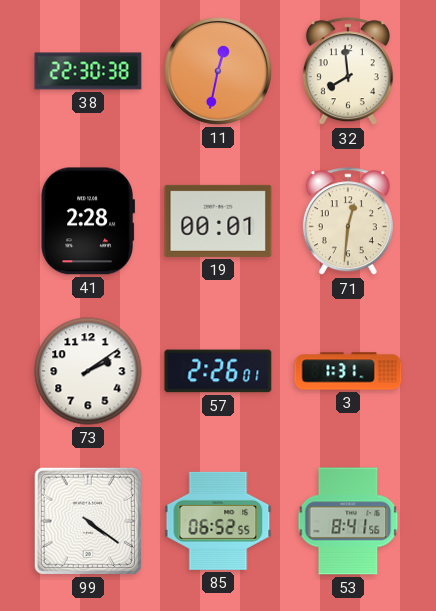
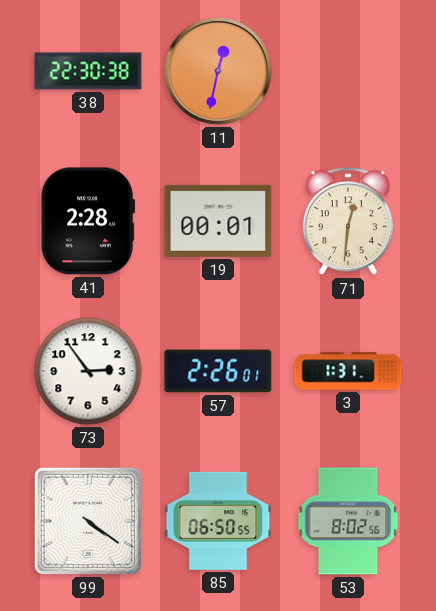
32: 7:59 -> none
73: 2:09 -> 2:54
85: 06:52 -> 06:50
53: 8:41 -> 8:02
